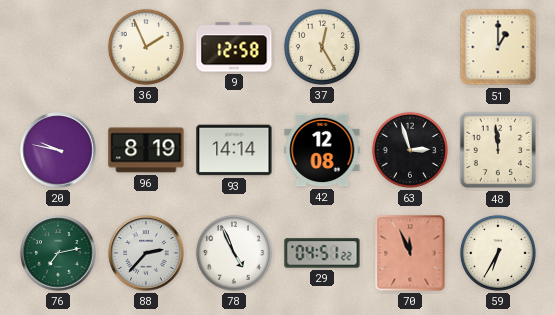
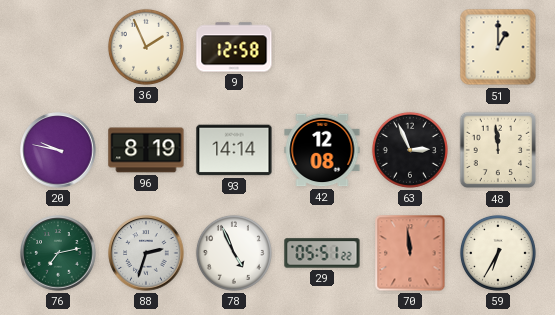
37: 12:25 -> none
63: 2:57 -> 2:56
88: 2:37 -> 2:33
29: 04:51 -> 05:51
70: 11:56 -> 11:59
